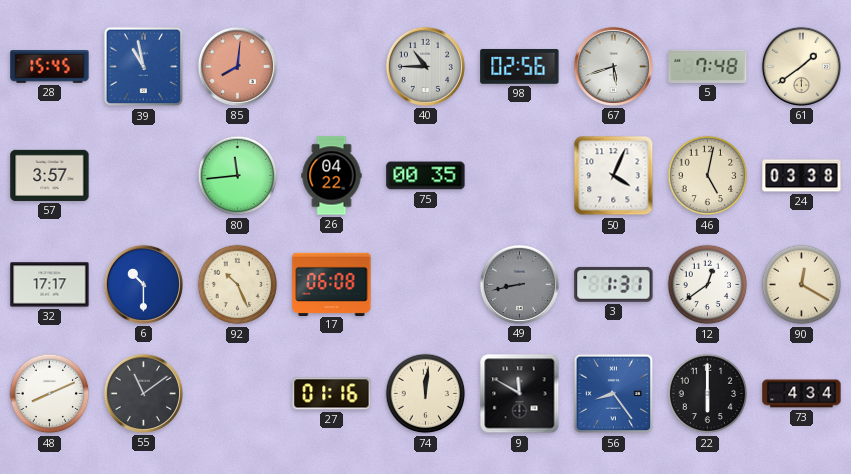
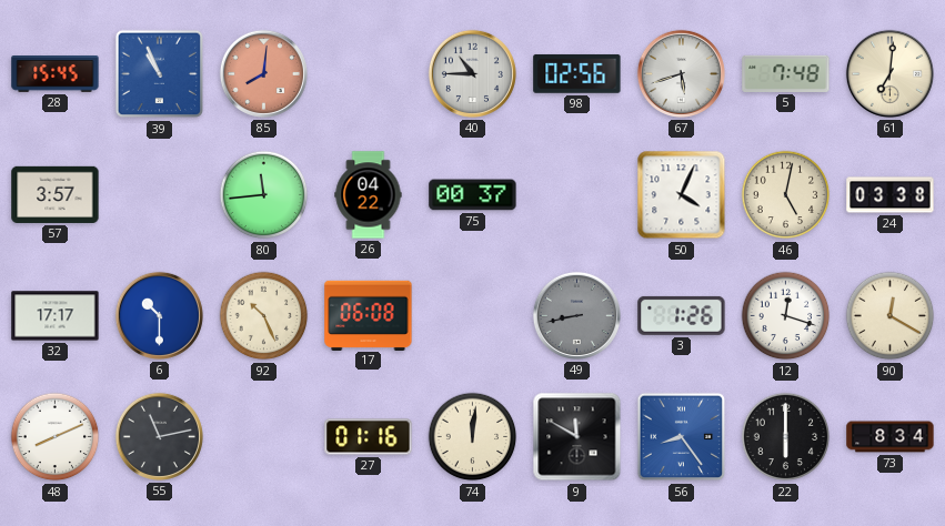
39: 10:58 -> 10:56
61: 1:39 -> 7:01
75: 00:35 -> 00:37
3: 1:31 -> 1:26
12: 12:39 -> 12:18
55: 11:09 -> 11:13
73: 4:34 -> 8:34
